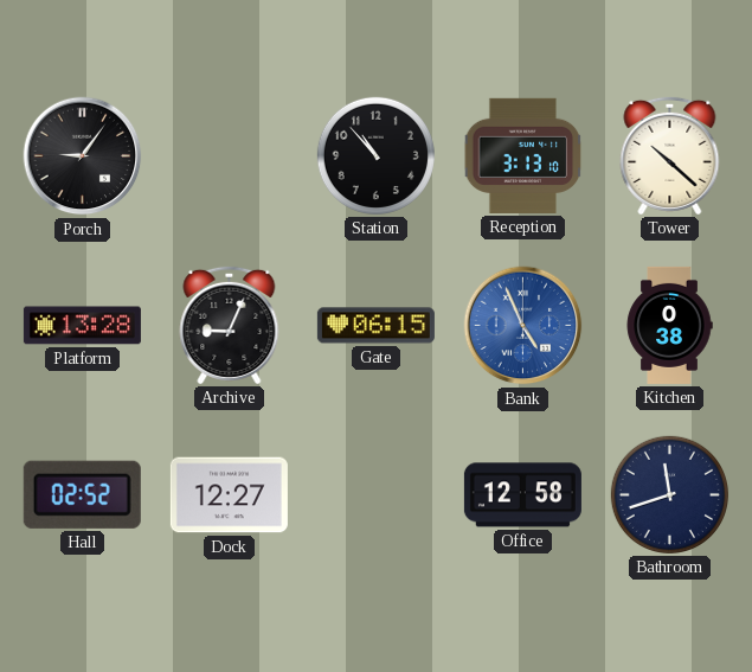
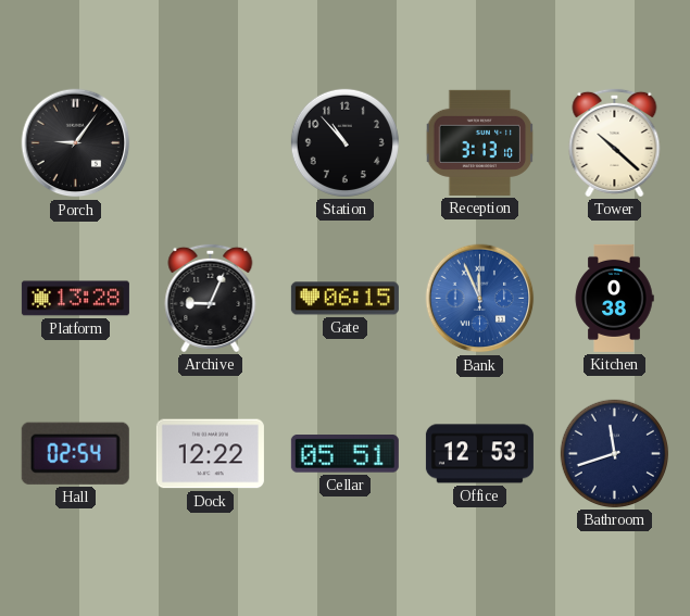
Bank: 4:56 -> 11:56
Hall: 02:52 -> 02:54
Dock: 12:27 -> 12:22
Cellar: none -> 05:51
Office: 12:58 -> 12:53
